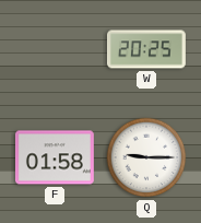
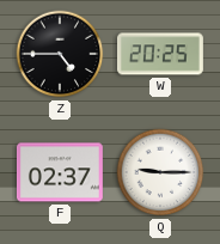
Z: none -> 4:45
F: 01:58 -> 02:37
